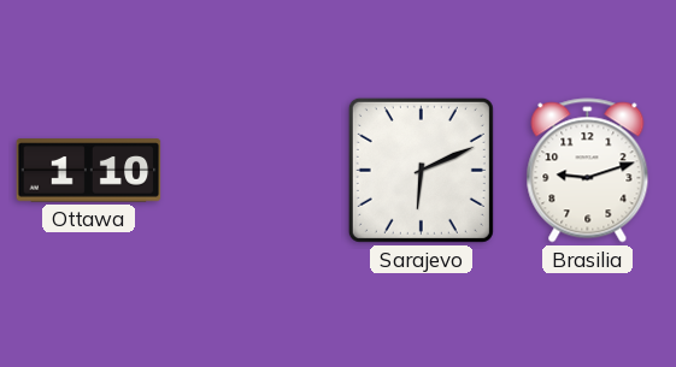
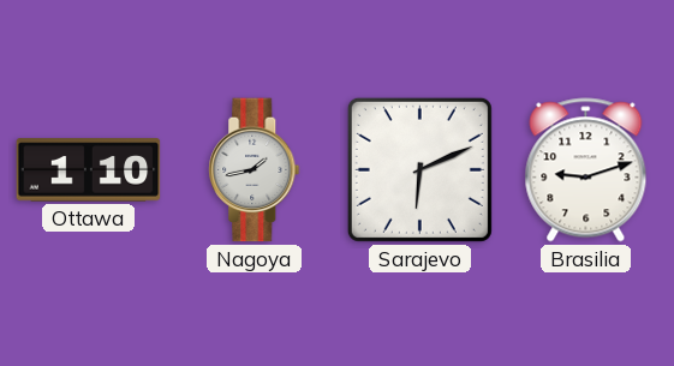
Nagoya: none -> 1:43
